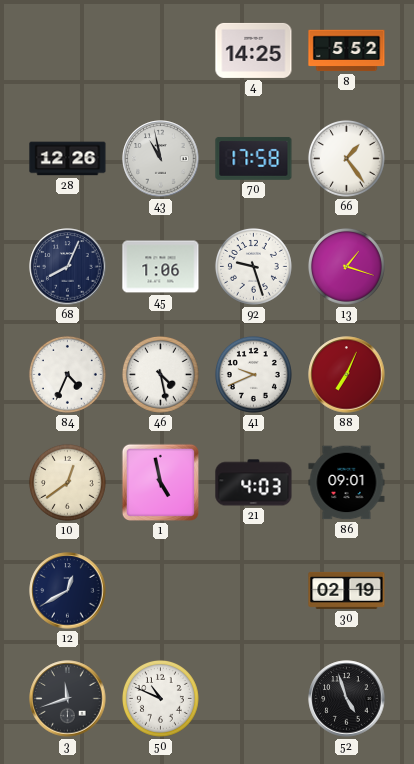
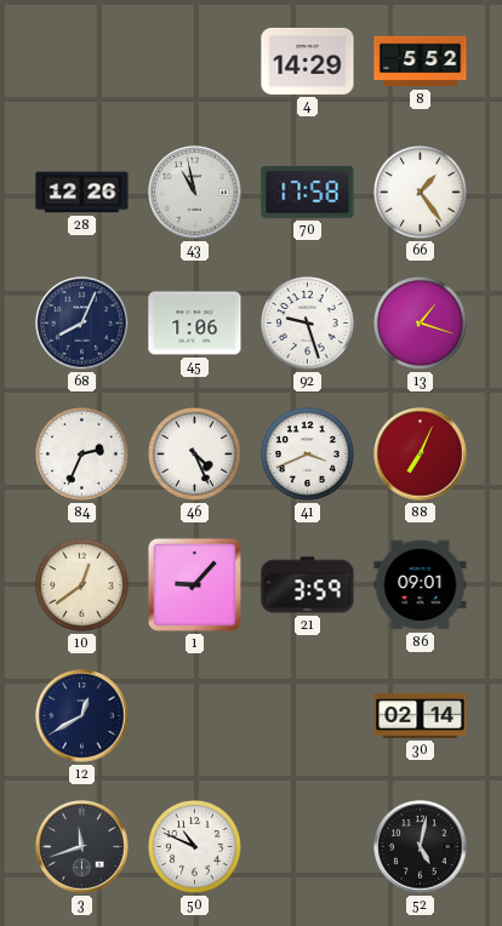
4: 14:25 -> 14:29
84: 4:34 -> 2:34
46: 4:28 -> 4:26
41: 9:41 -> 3:41
1: 4:58 -> 9:07
21: 4:03 -> 3:59
30: 02:19 -> 02:14
52: 4:57 -> 5:02
